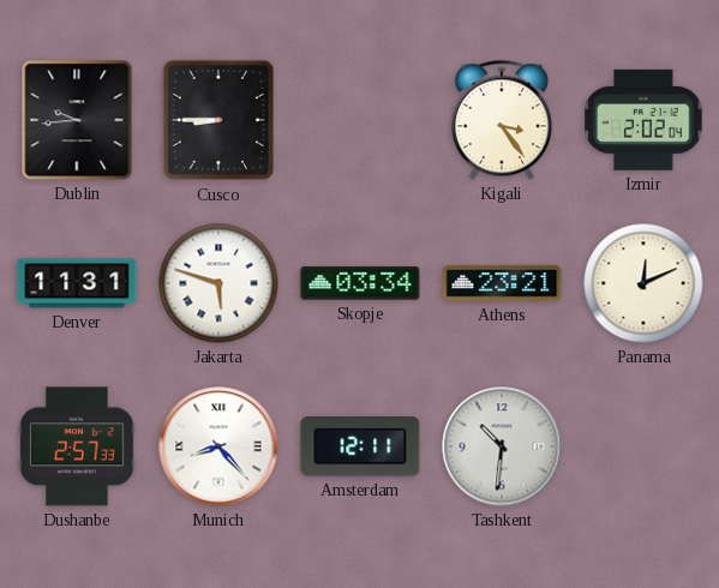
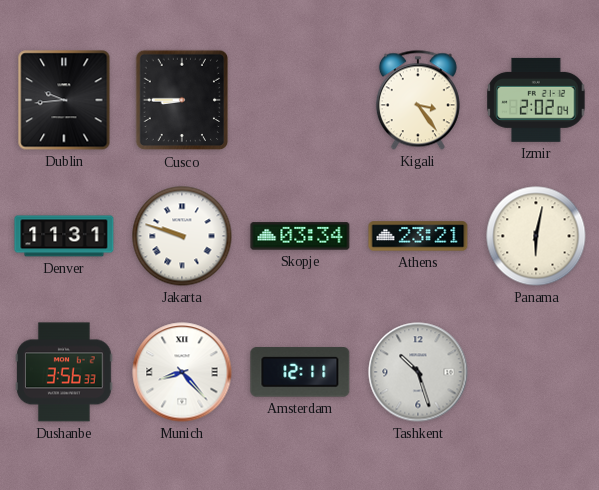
Jakarta: 5:48 -> 9:48
Panama: 12:11 -> 6:02
Dushanbe: 2:57 -> 3:56
Tashkent: 10:31 -> 10:27
